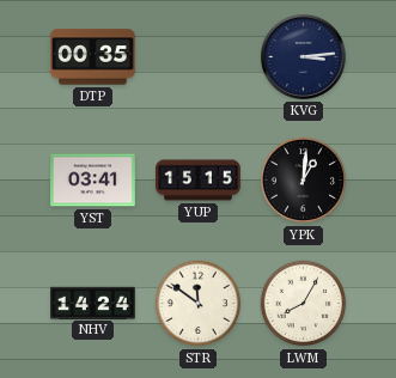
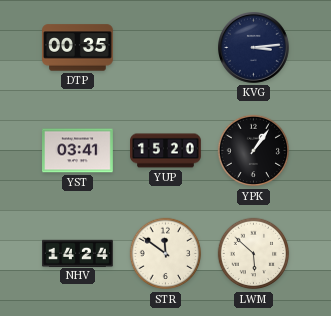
YUP: 15:15 -> 15:20
YPK: 1:01 -> 1:06
LWM: 8:05 -> 5:52
